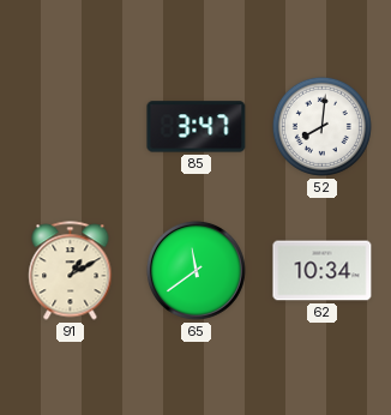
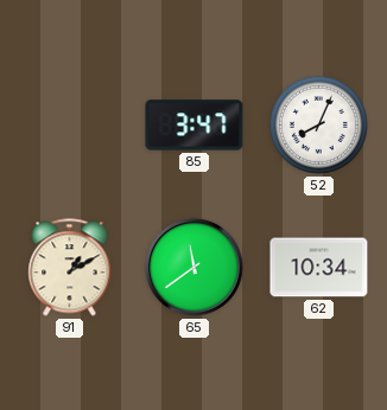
52: 8:01 -> 8:04
